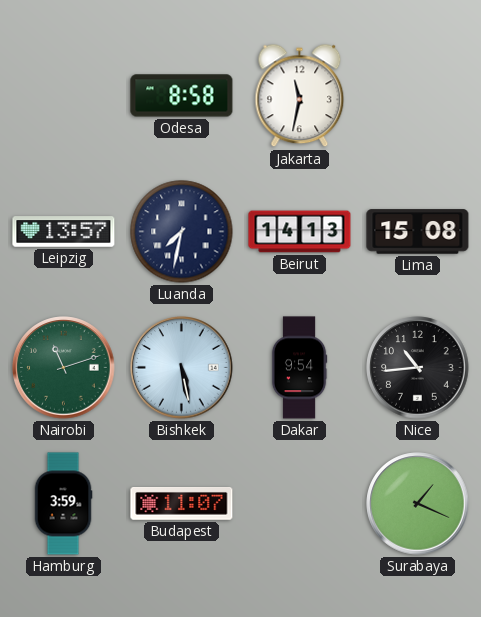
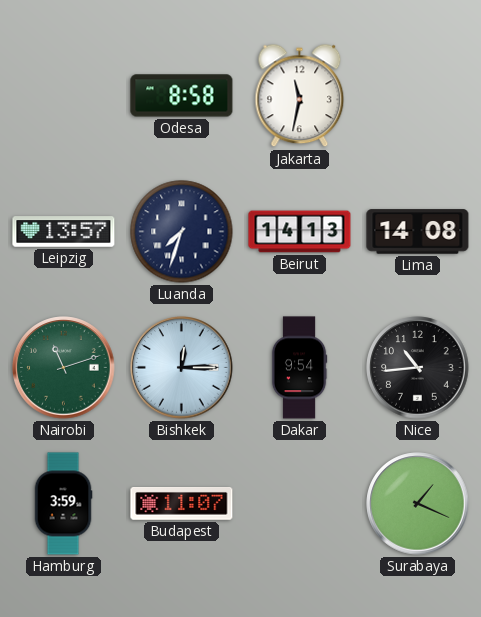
Luanda: 7:32 -> 7:33
Lima: 15:08 -> 14:08
Bishkek: 5:28 -> 12:15
